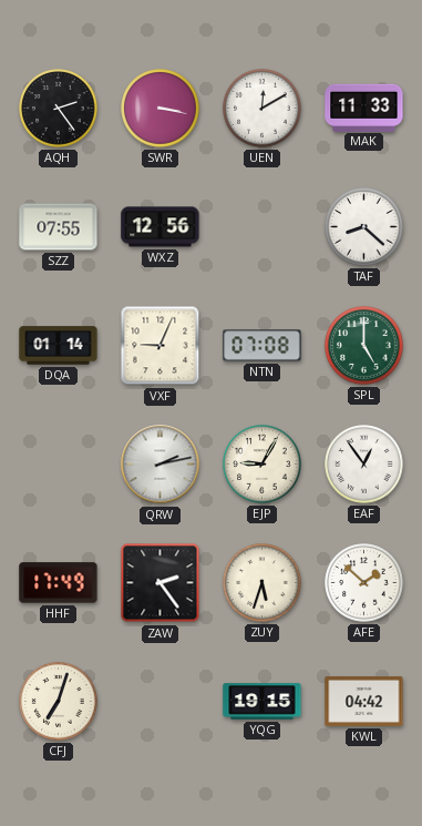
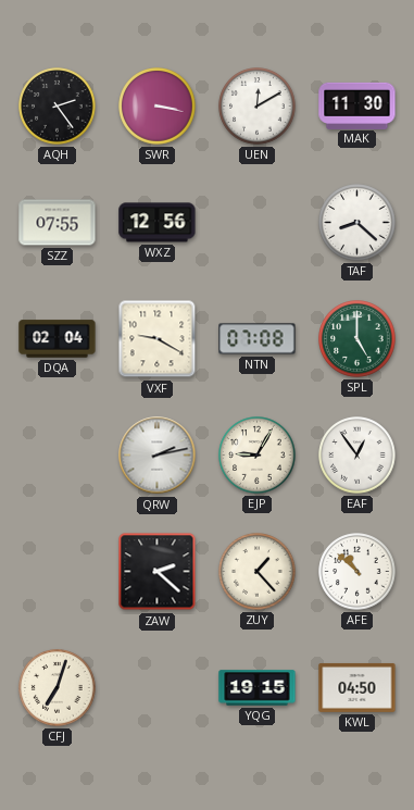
MAK: 11:33 -> 11:30
DQA: 01:14 -> 02:04
VXF: 9:04 -> 9:20
HHF: 17:49 -> none
ZAW: 2:24 -> 2:22
ZUY: 5:33 -> 1:23
AFE: 1:52 -> 10:52
KWL: 04:42 -> 04:50
